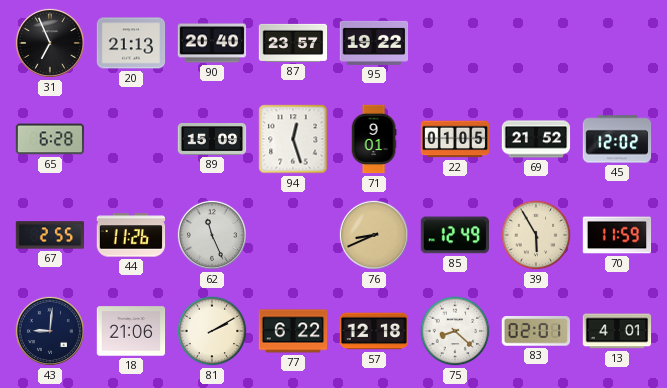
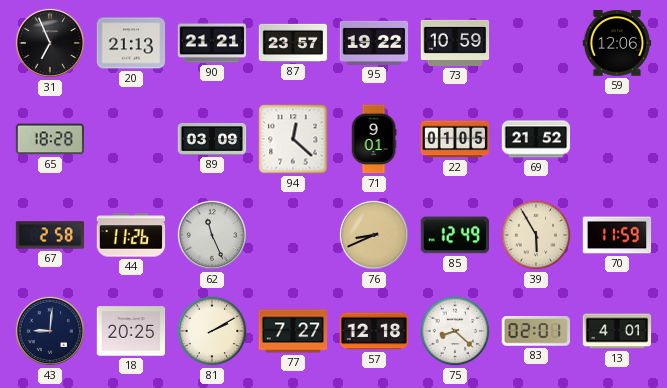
90: 20:40 -> 21:21
73: none -> 10:59
59: none -> 12:06
65: 6:28 -> 18:28
89: 15:09 -> 03:09
94: 12:27 -> 12:22
45: 12:02 -> none
67: 2:55 -> 2:58
18: 21:06 -> 20:25
77: 6:22 -> 7:27
